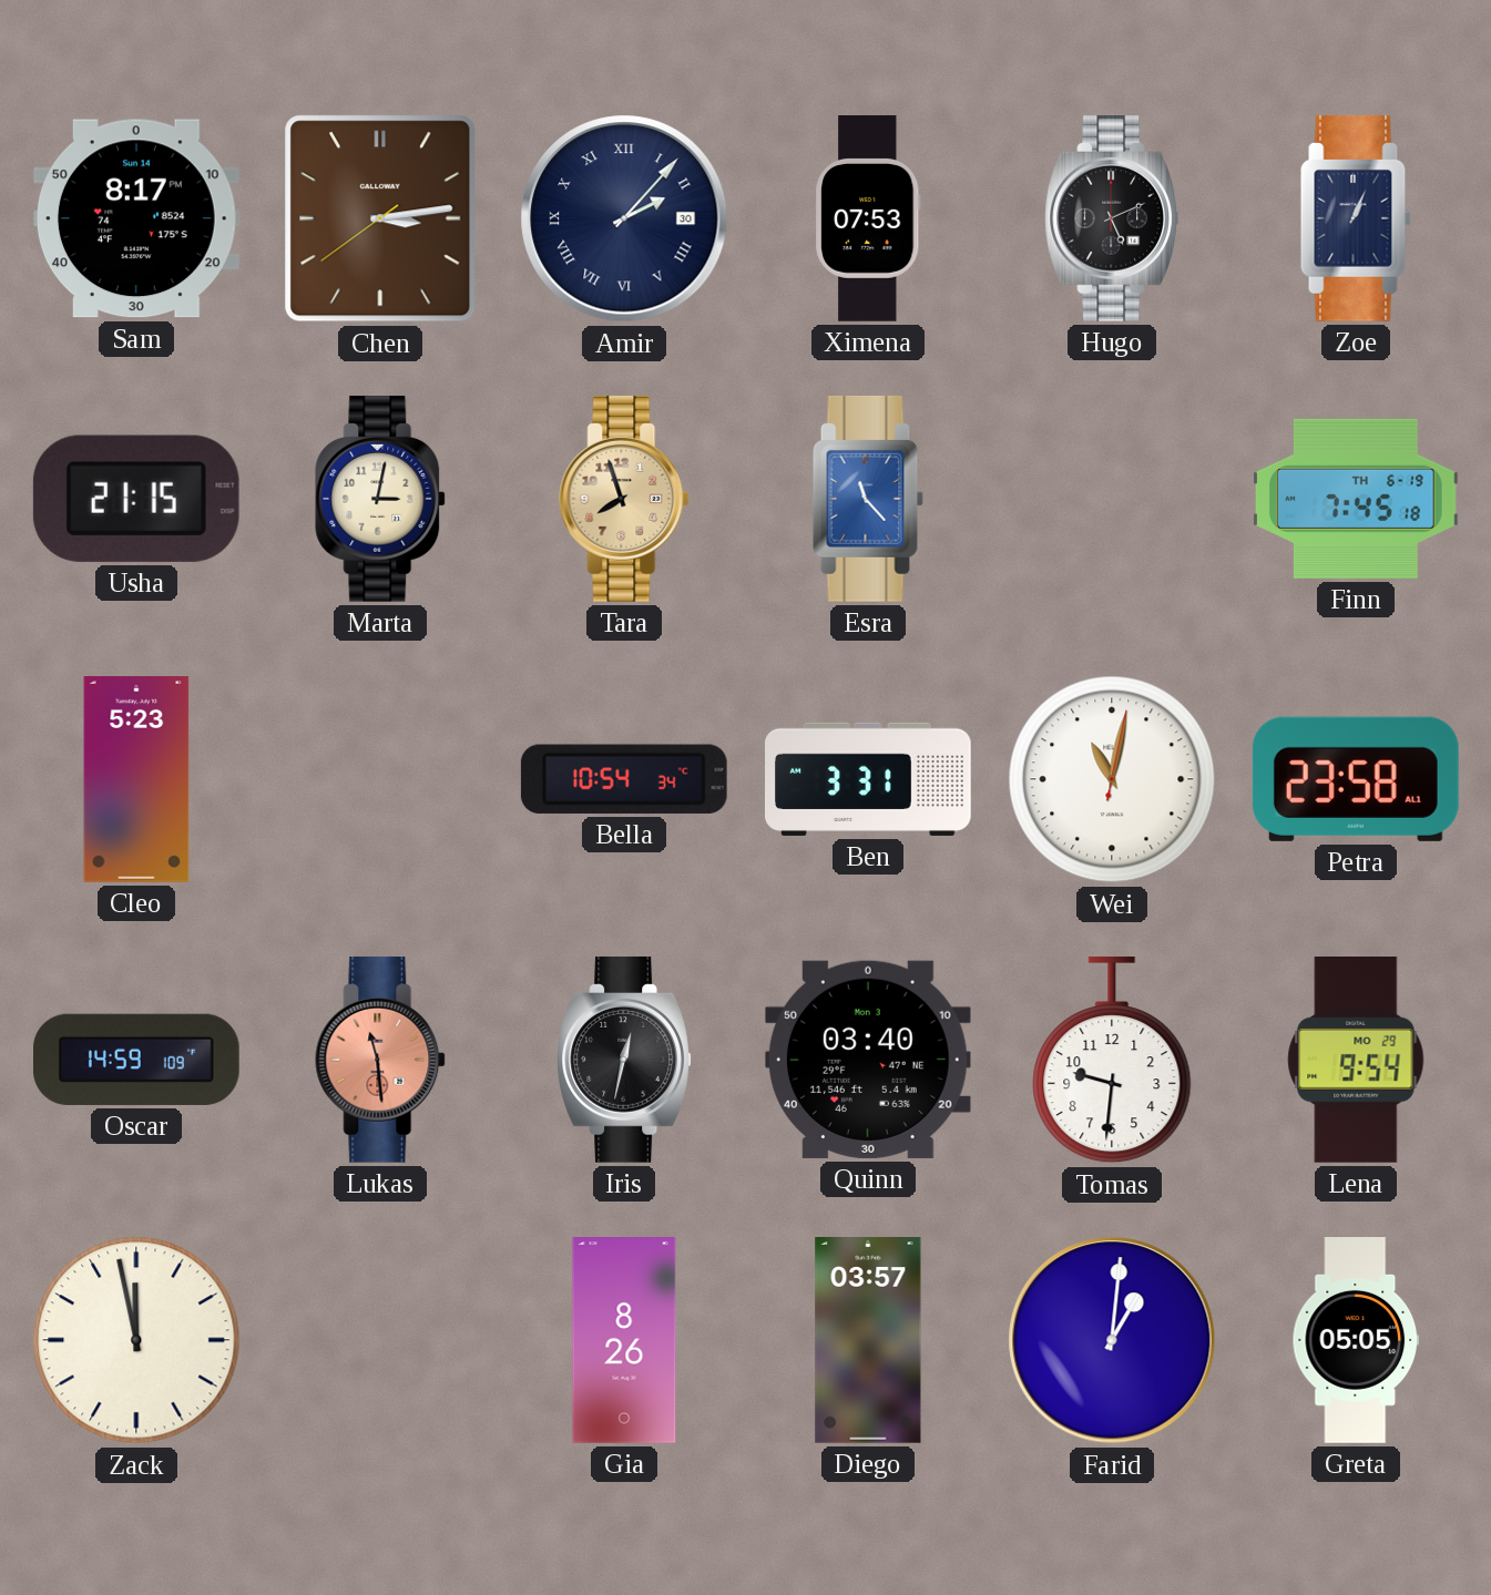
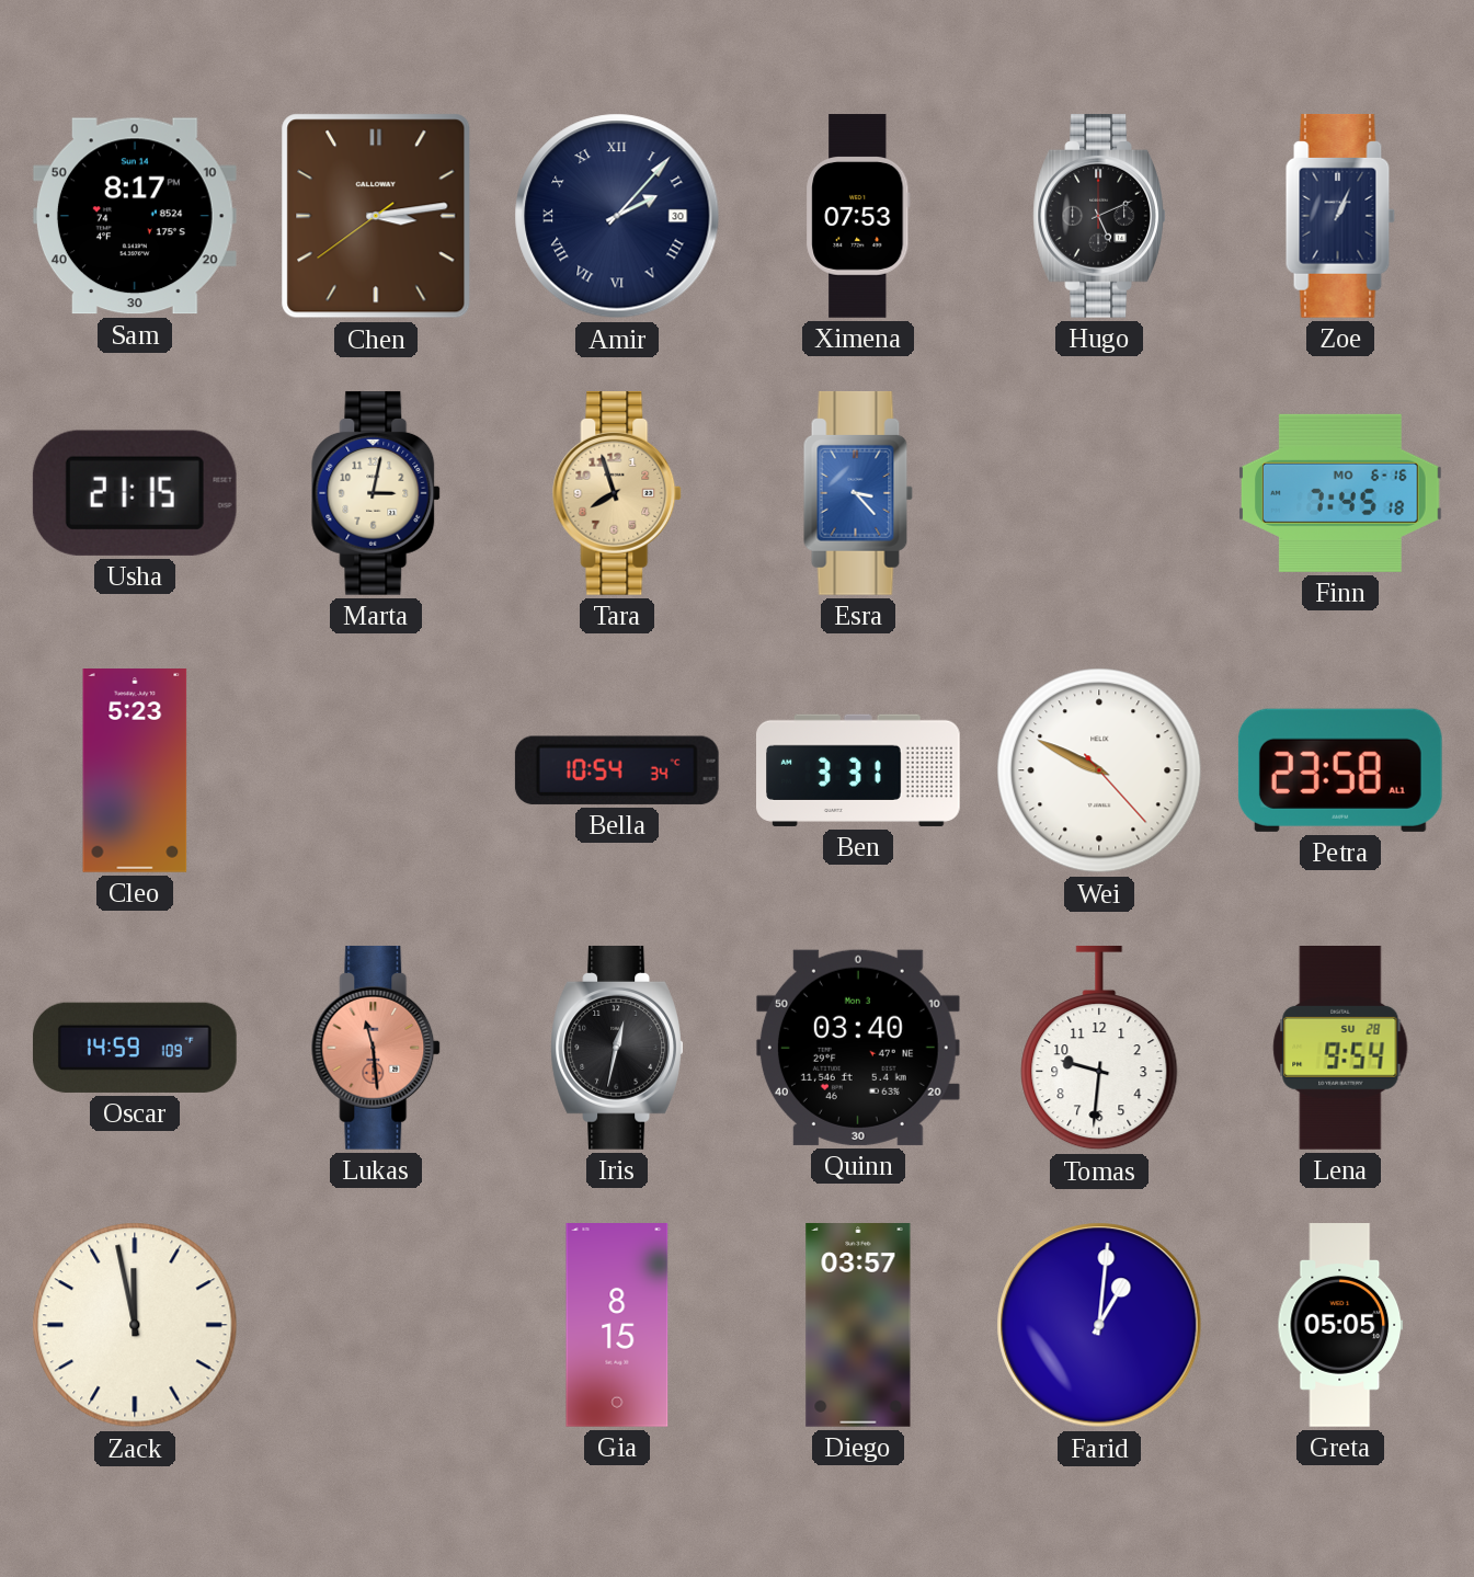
Esra: 11:23 -> 3:23
Finn date: TH 6-19 -> MO 6-16
Wei: 11:02 -> 9:49
Lena date: MO 29 -> SU 28
Gia: 8:26 -> 8:15
